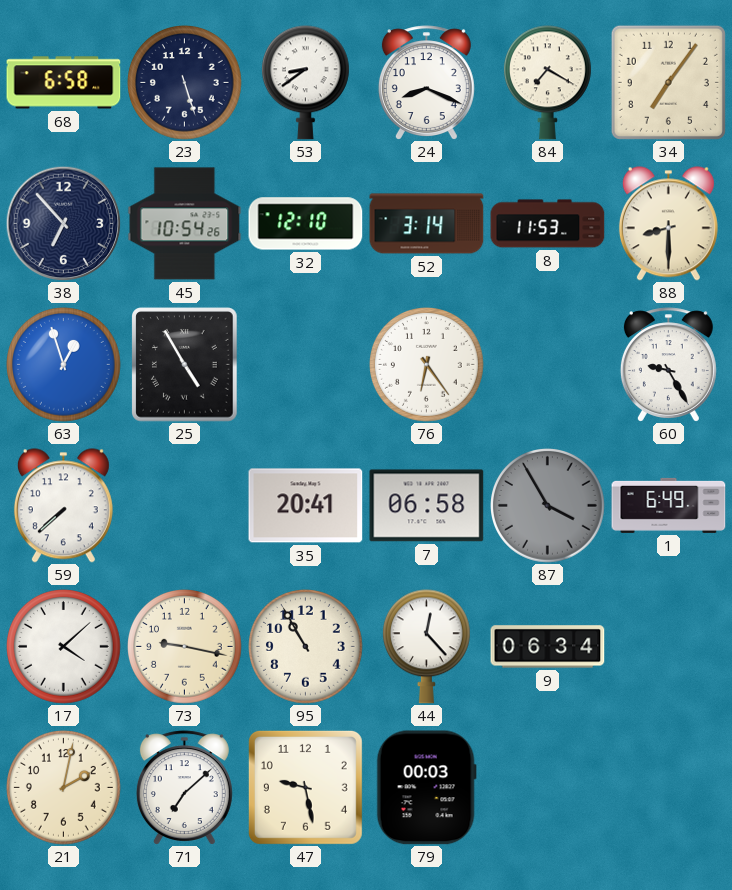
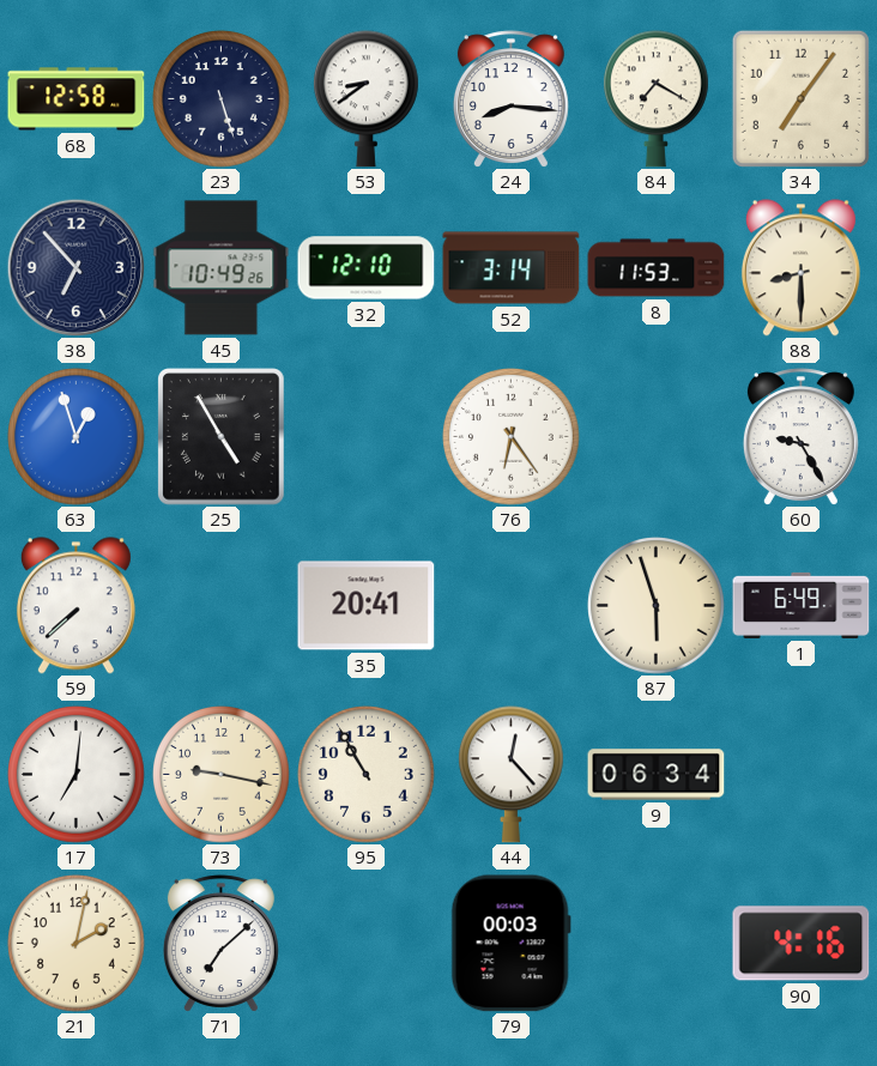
68: 6:58 -> 12:58
24: 8:19 -> 8:16
45: 10:54 -> 10:49
7: 06:58 -> none
87: 3:55 -> 5:57
87 dial: grey -> cream
17: 4:08 -> 7:01
47: 9:28 -> none
90: none -> 4:16
